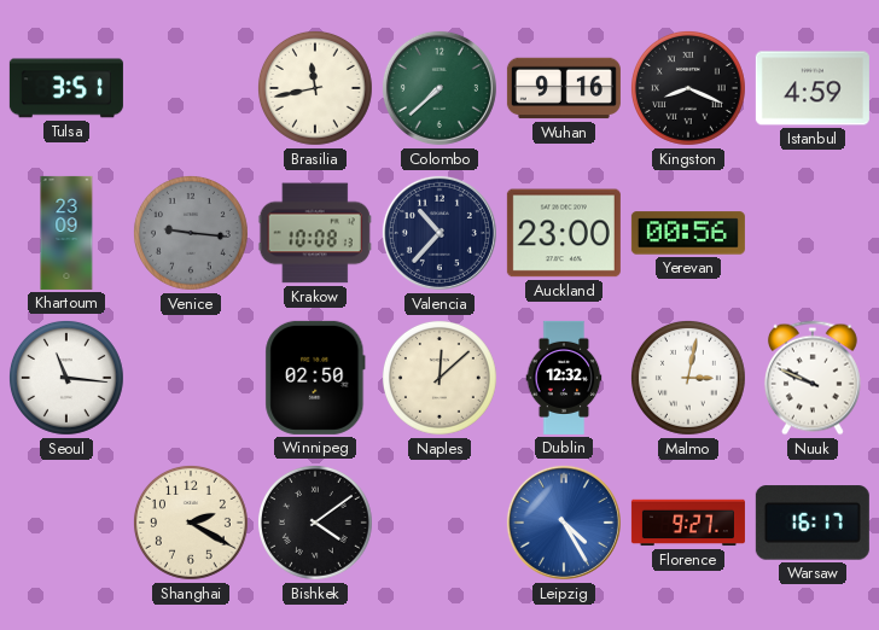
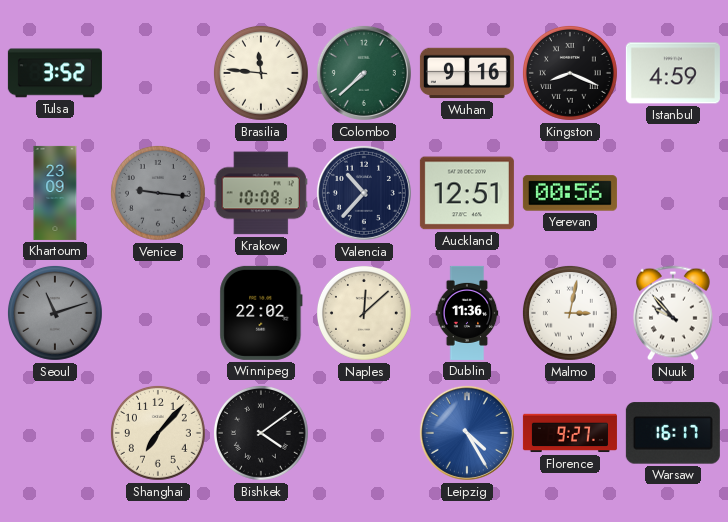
Tulsa: 3:51 -> 3:52
Brasilia: 11:43 -> 11:46
Auckland: 23:00 -> 12:51
Seoul: 11:16 -> 11:12
Seoul dial: white -> grey
Winnipeg: 02:50 -> 22:02
Dublin: 12:32 -> 11:36
Nuuk: 9:49 -> 9:53
Shanghai: 2:20 -> 7:07
